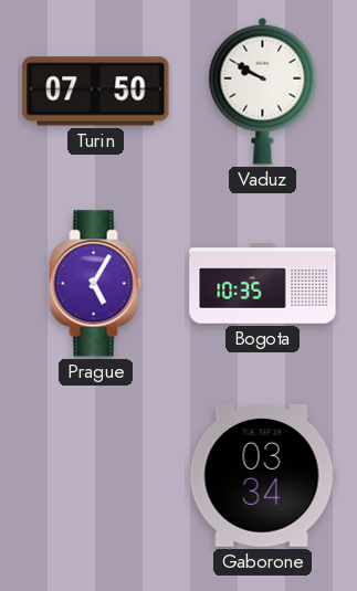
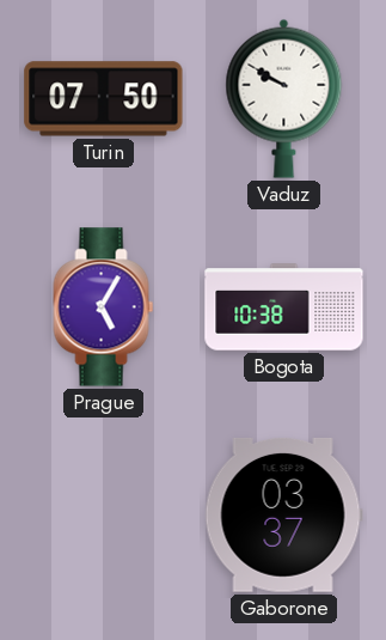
Bogota: 10:35 -> 10:38
Gaborone: 03:34 -> 03:37
